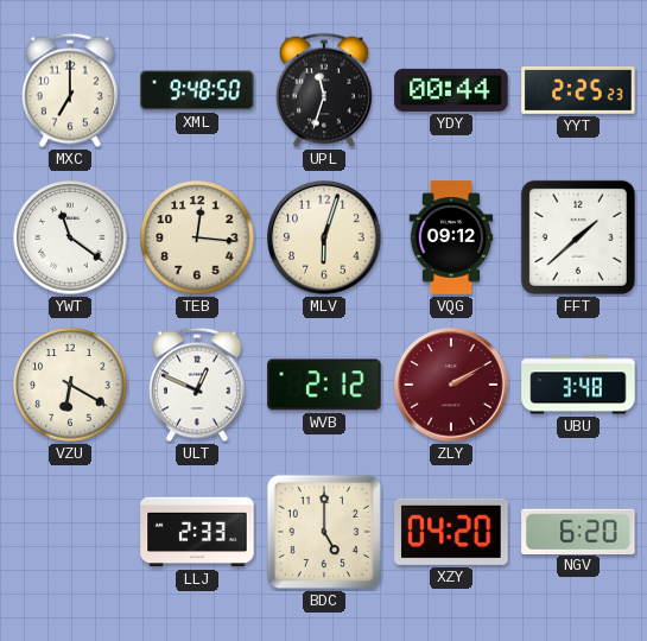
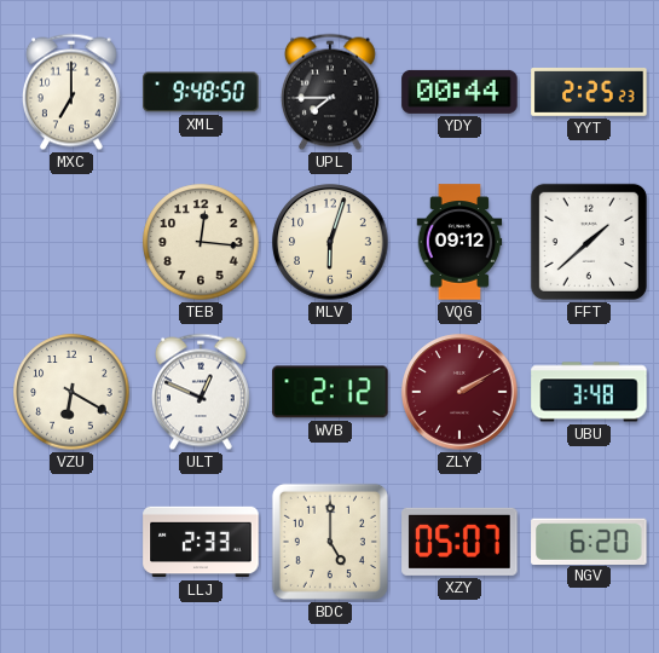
UPL: 11:33 -> 7:45
YWT: 11:21 -> none
XZY: 04:20 -> 05:07
